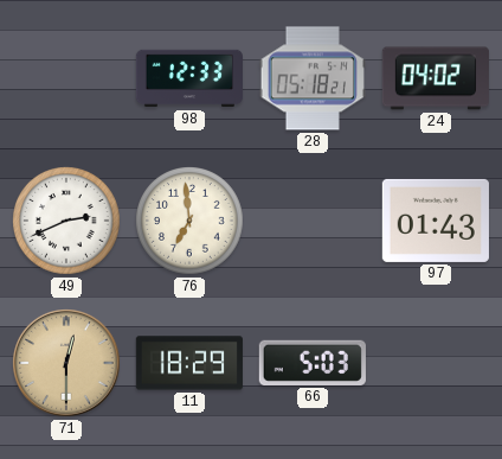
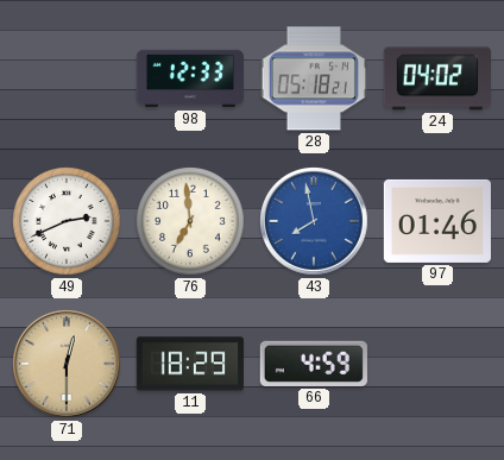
43: none -> 7:58
97: 01:43 -> 01:46
66: 5:03 -> 4:59
